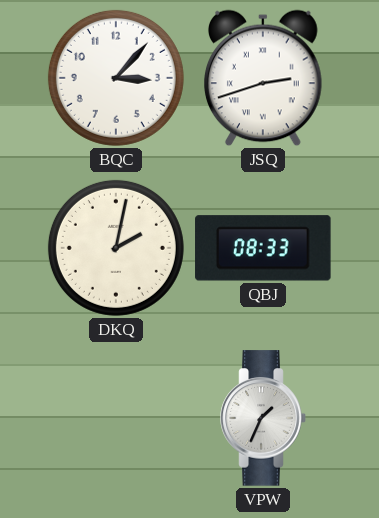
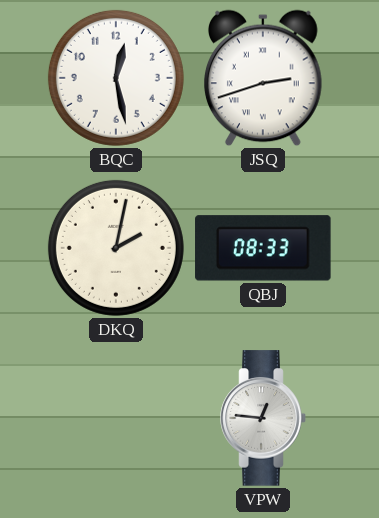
BQC: 3:07 -> 12:28
VPW: 1:34 -> 12:46
